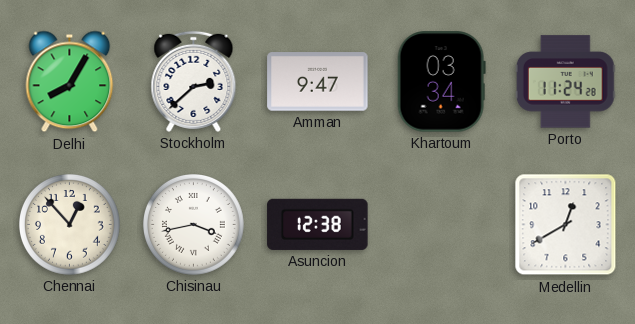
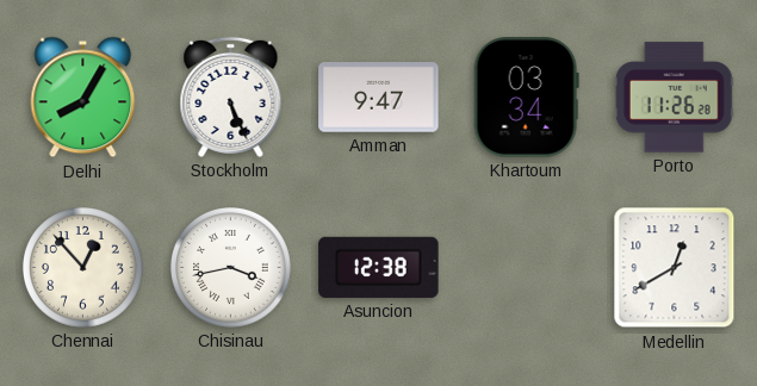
Stockholm: 2:38 -> 5:26
Porto: 11:24 -> 11:26
